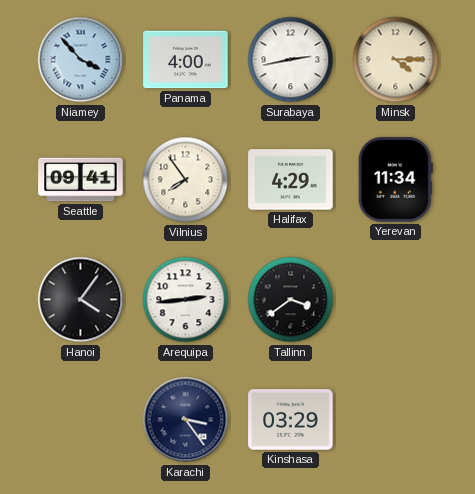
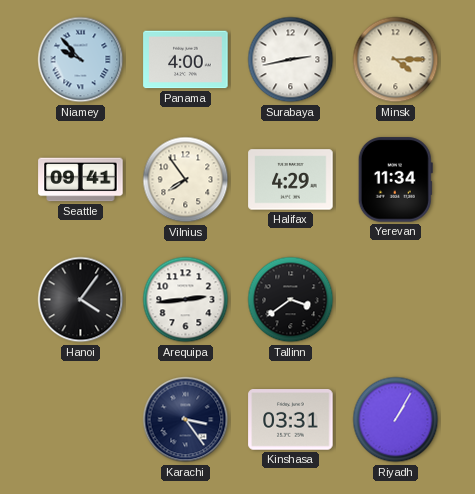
Niamey: 3:53 -> 9:53
Kinshasa: 03:29 -> 03:31
Riyadh: none -> 1:05
